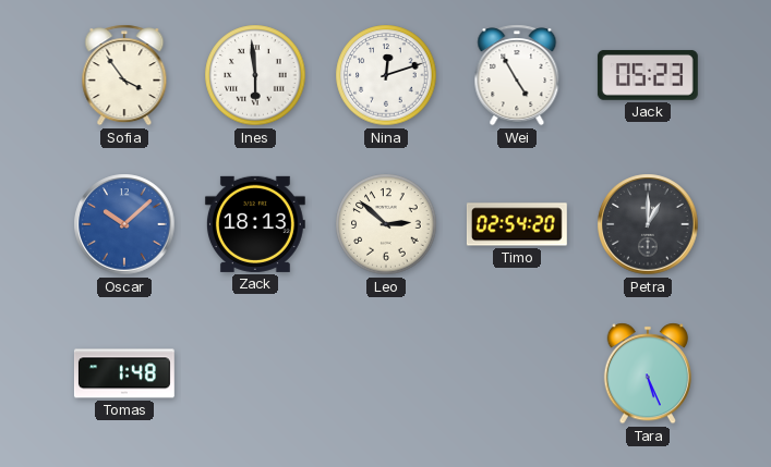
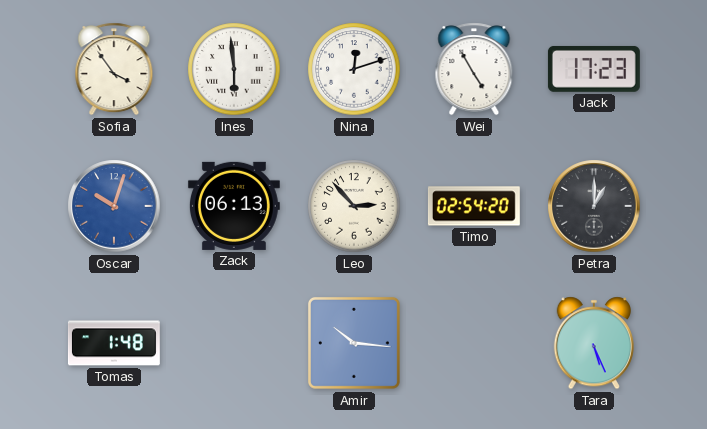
Jack: 05:23 -> 17:23
Oscar: 10:08 -> 10:03
Zack: 18:13 -> 06:13
Leo: 2:52 -> 2:53
Amir: none -> 10:16
